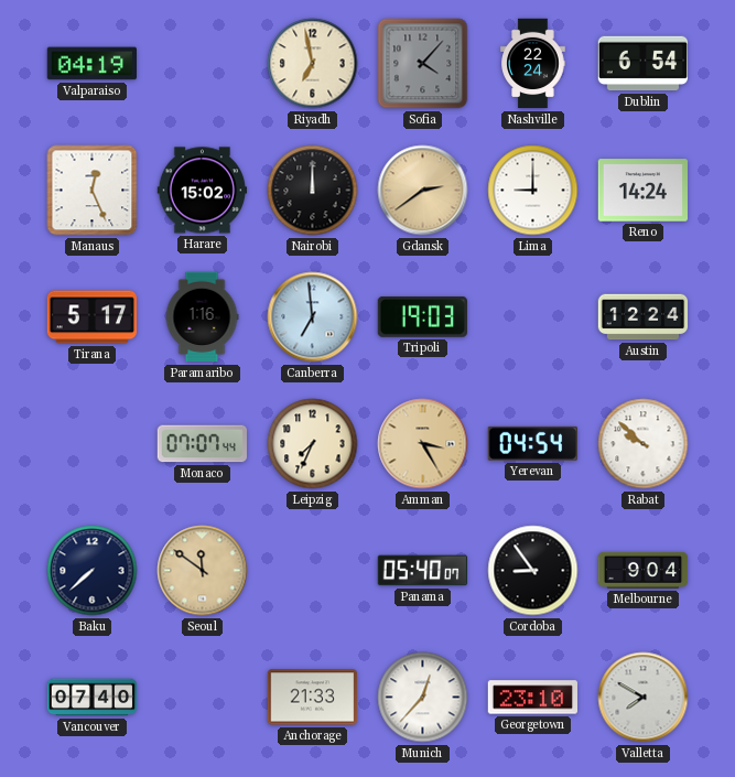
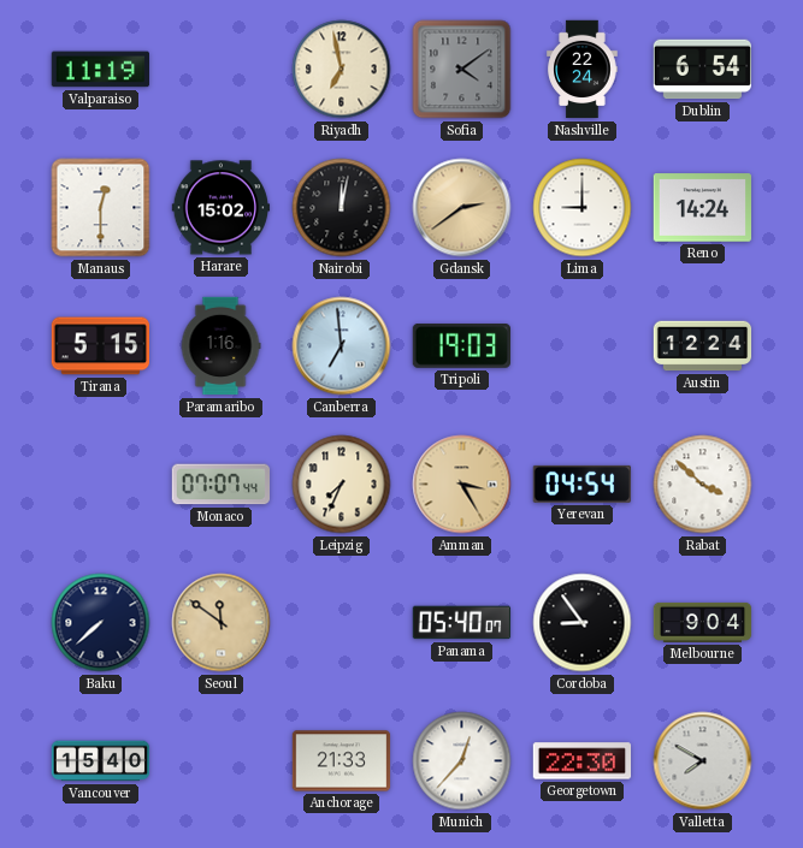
Valparaiso: 04:19 -> 11:19
Sofia: 4:07 -> 4:09
Manaus: 12:26 -> 12:30
Nairobi: 12:00 -> 12:02
Tirana: 5:17 -> 5:15
Rabat: 9:52 -> 3:52
Vancouver: 07:40 -> 15:40
Georgetown: 23:10 -> 22:30
